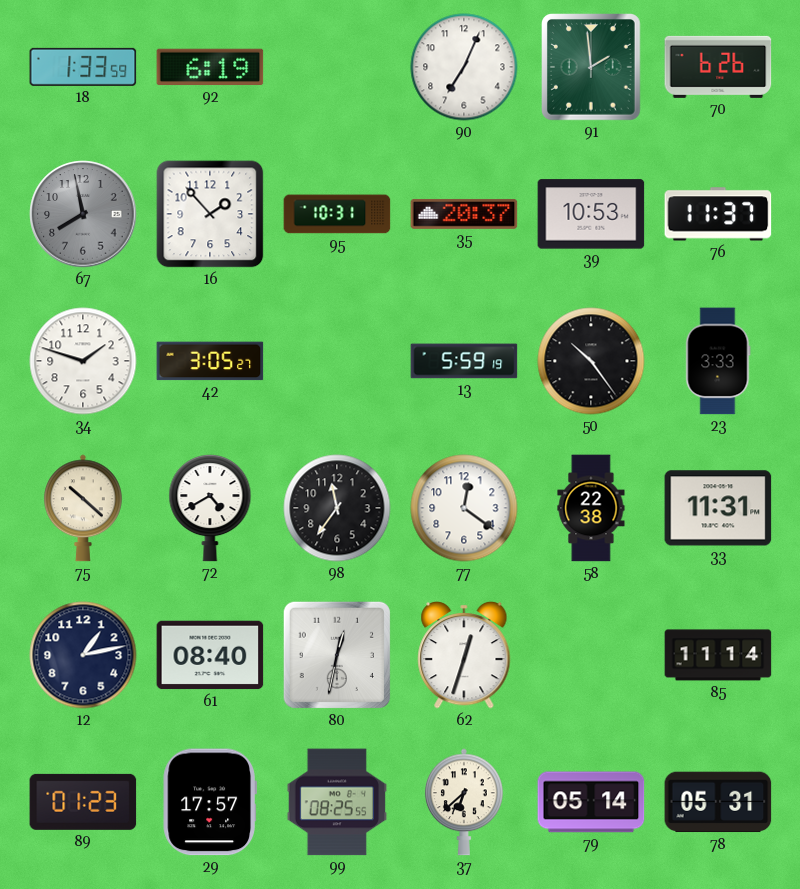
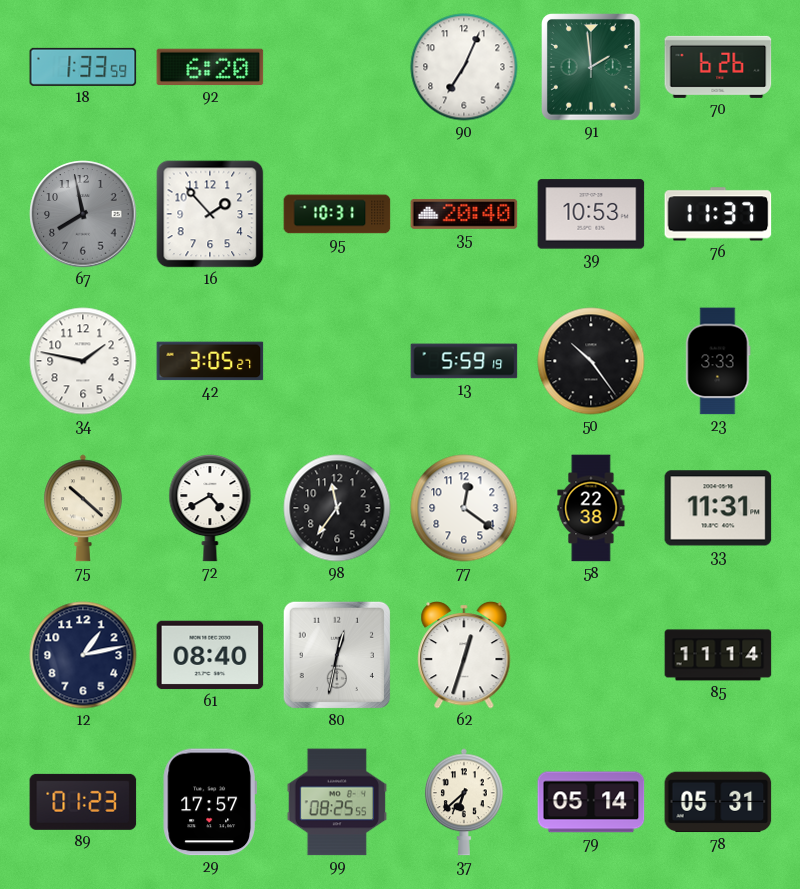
92: 6:19 -> 6:20
35: 20:37 -> 20:40
34: 1:48 -> 1:47
